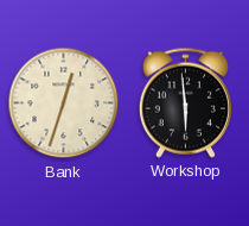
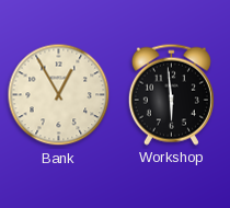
Bank: 12:33 -> 12:55
